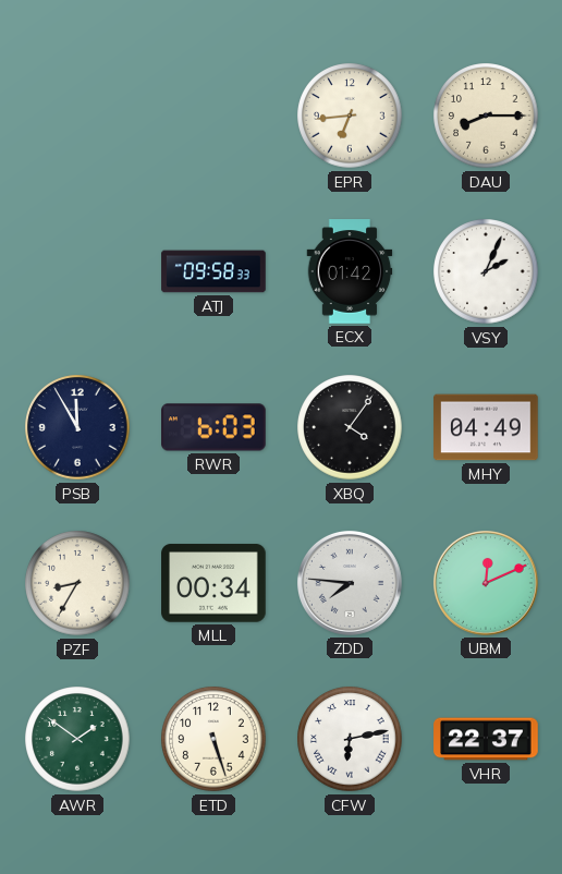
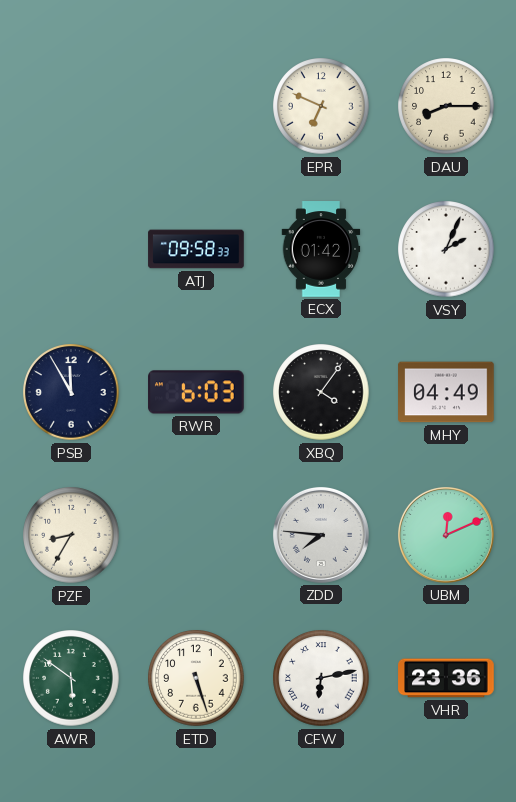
EPR: 6:44 -> 6:49
MLL: 00:34 -> none
AWR: 1:51 -> 5:51
VHR: 22:37 -> 23:36
